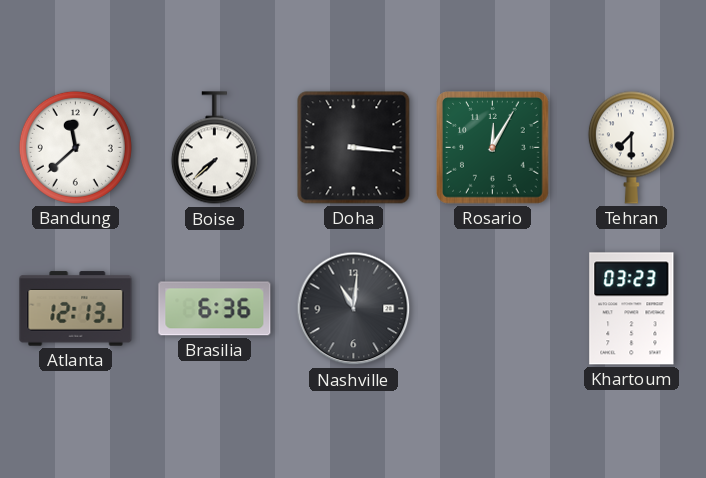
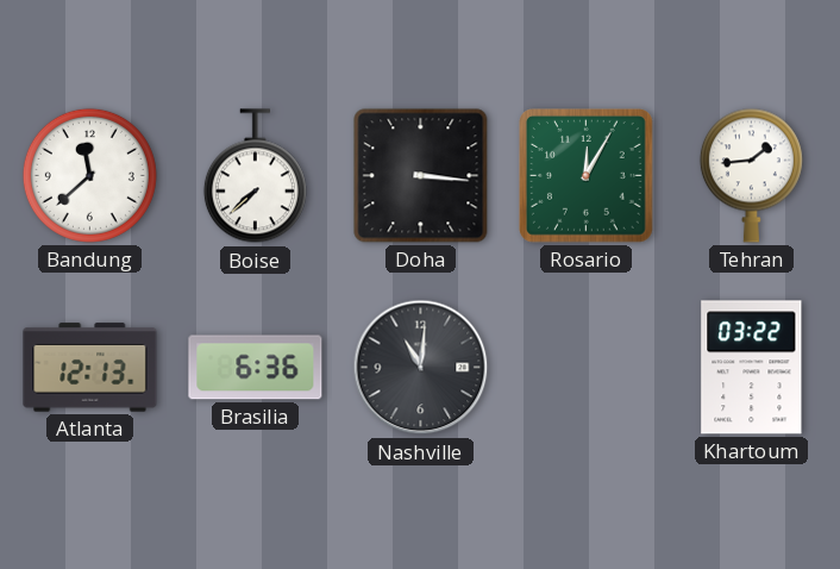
Tehran: 7:30 -> 1:44
Khartoum: 03:23 -> 03:22
